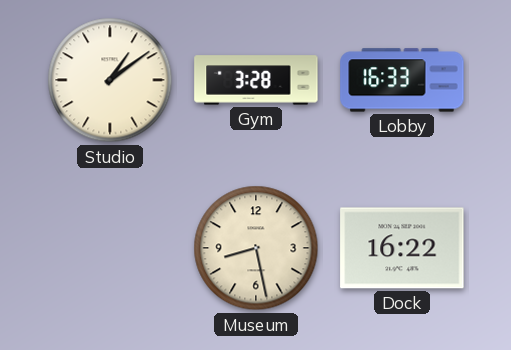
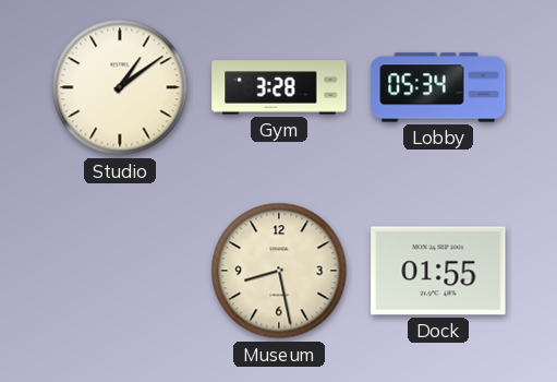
Lobby: 16:33 -> 05:34
Dock: 16:22 -> 01:55
